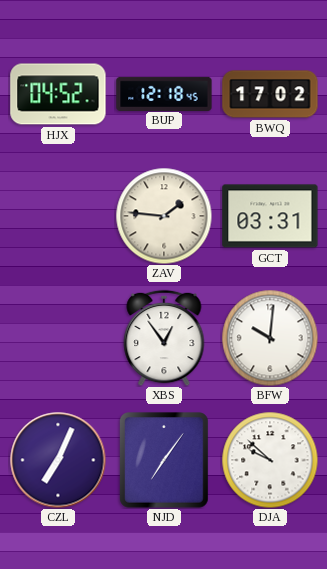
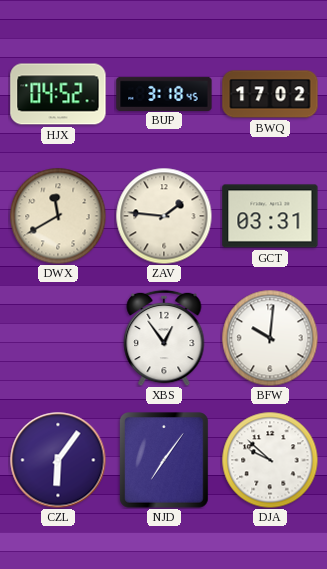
BUP: 12:18 -> 3:18
DWX: none -> 11:40
CZL: 7:04 -> 6:06
